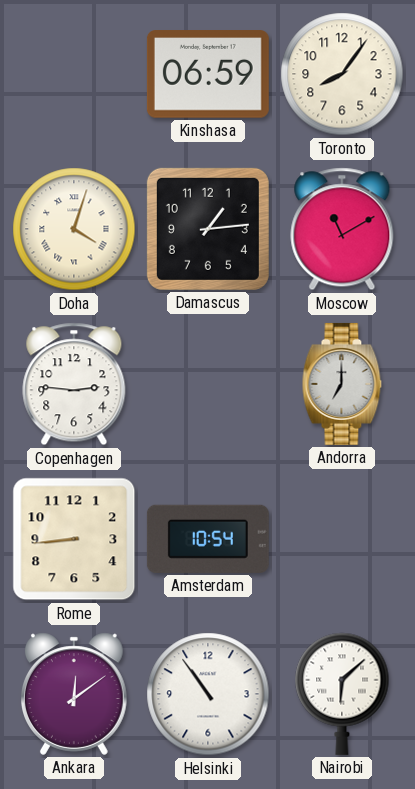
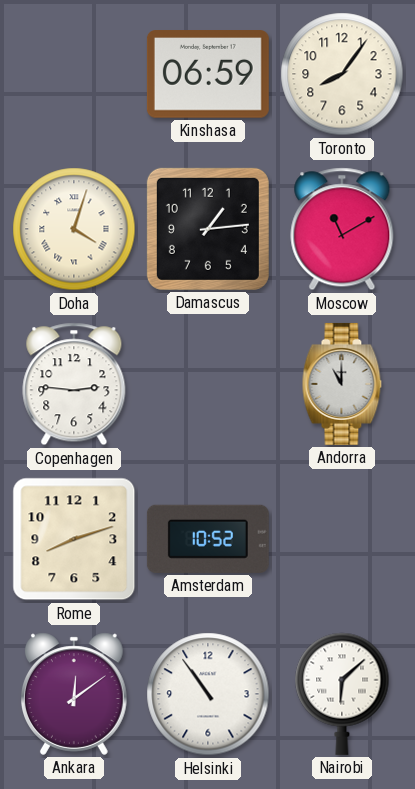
Andorra: 7:00 -> 11:00
Rome: 8:44 -> 8:12
Amsterdam: 10:54 -> 10:52
